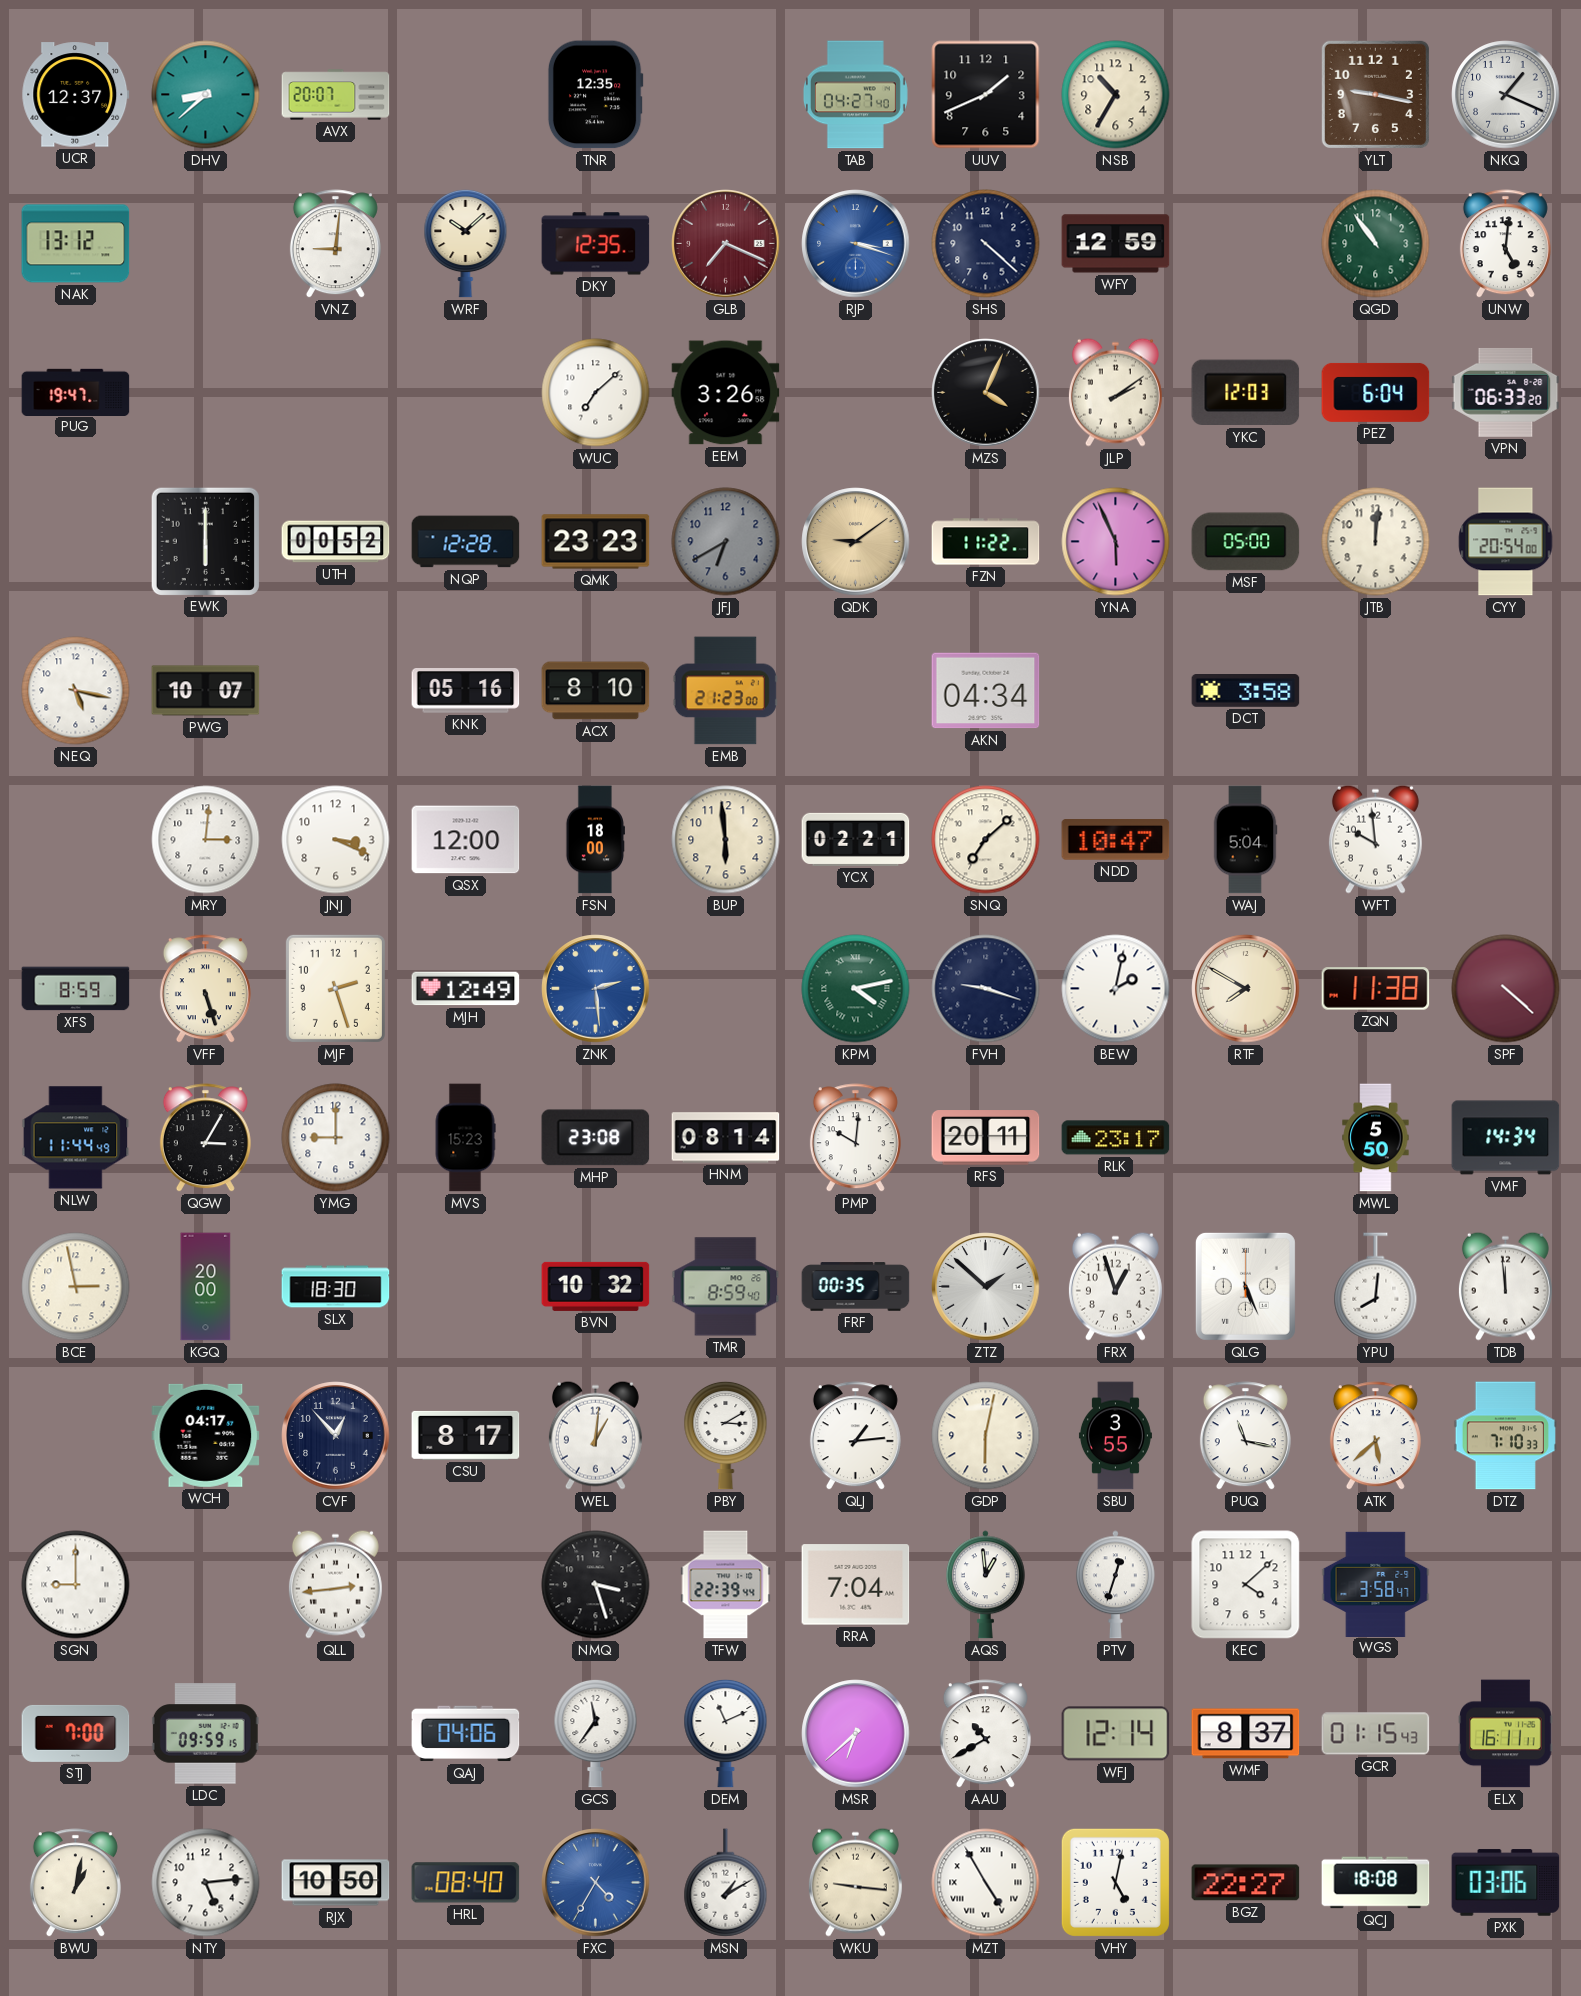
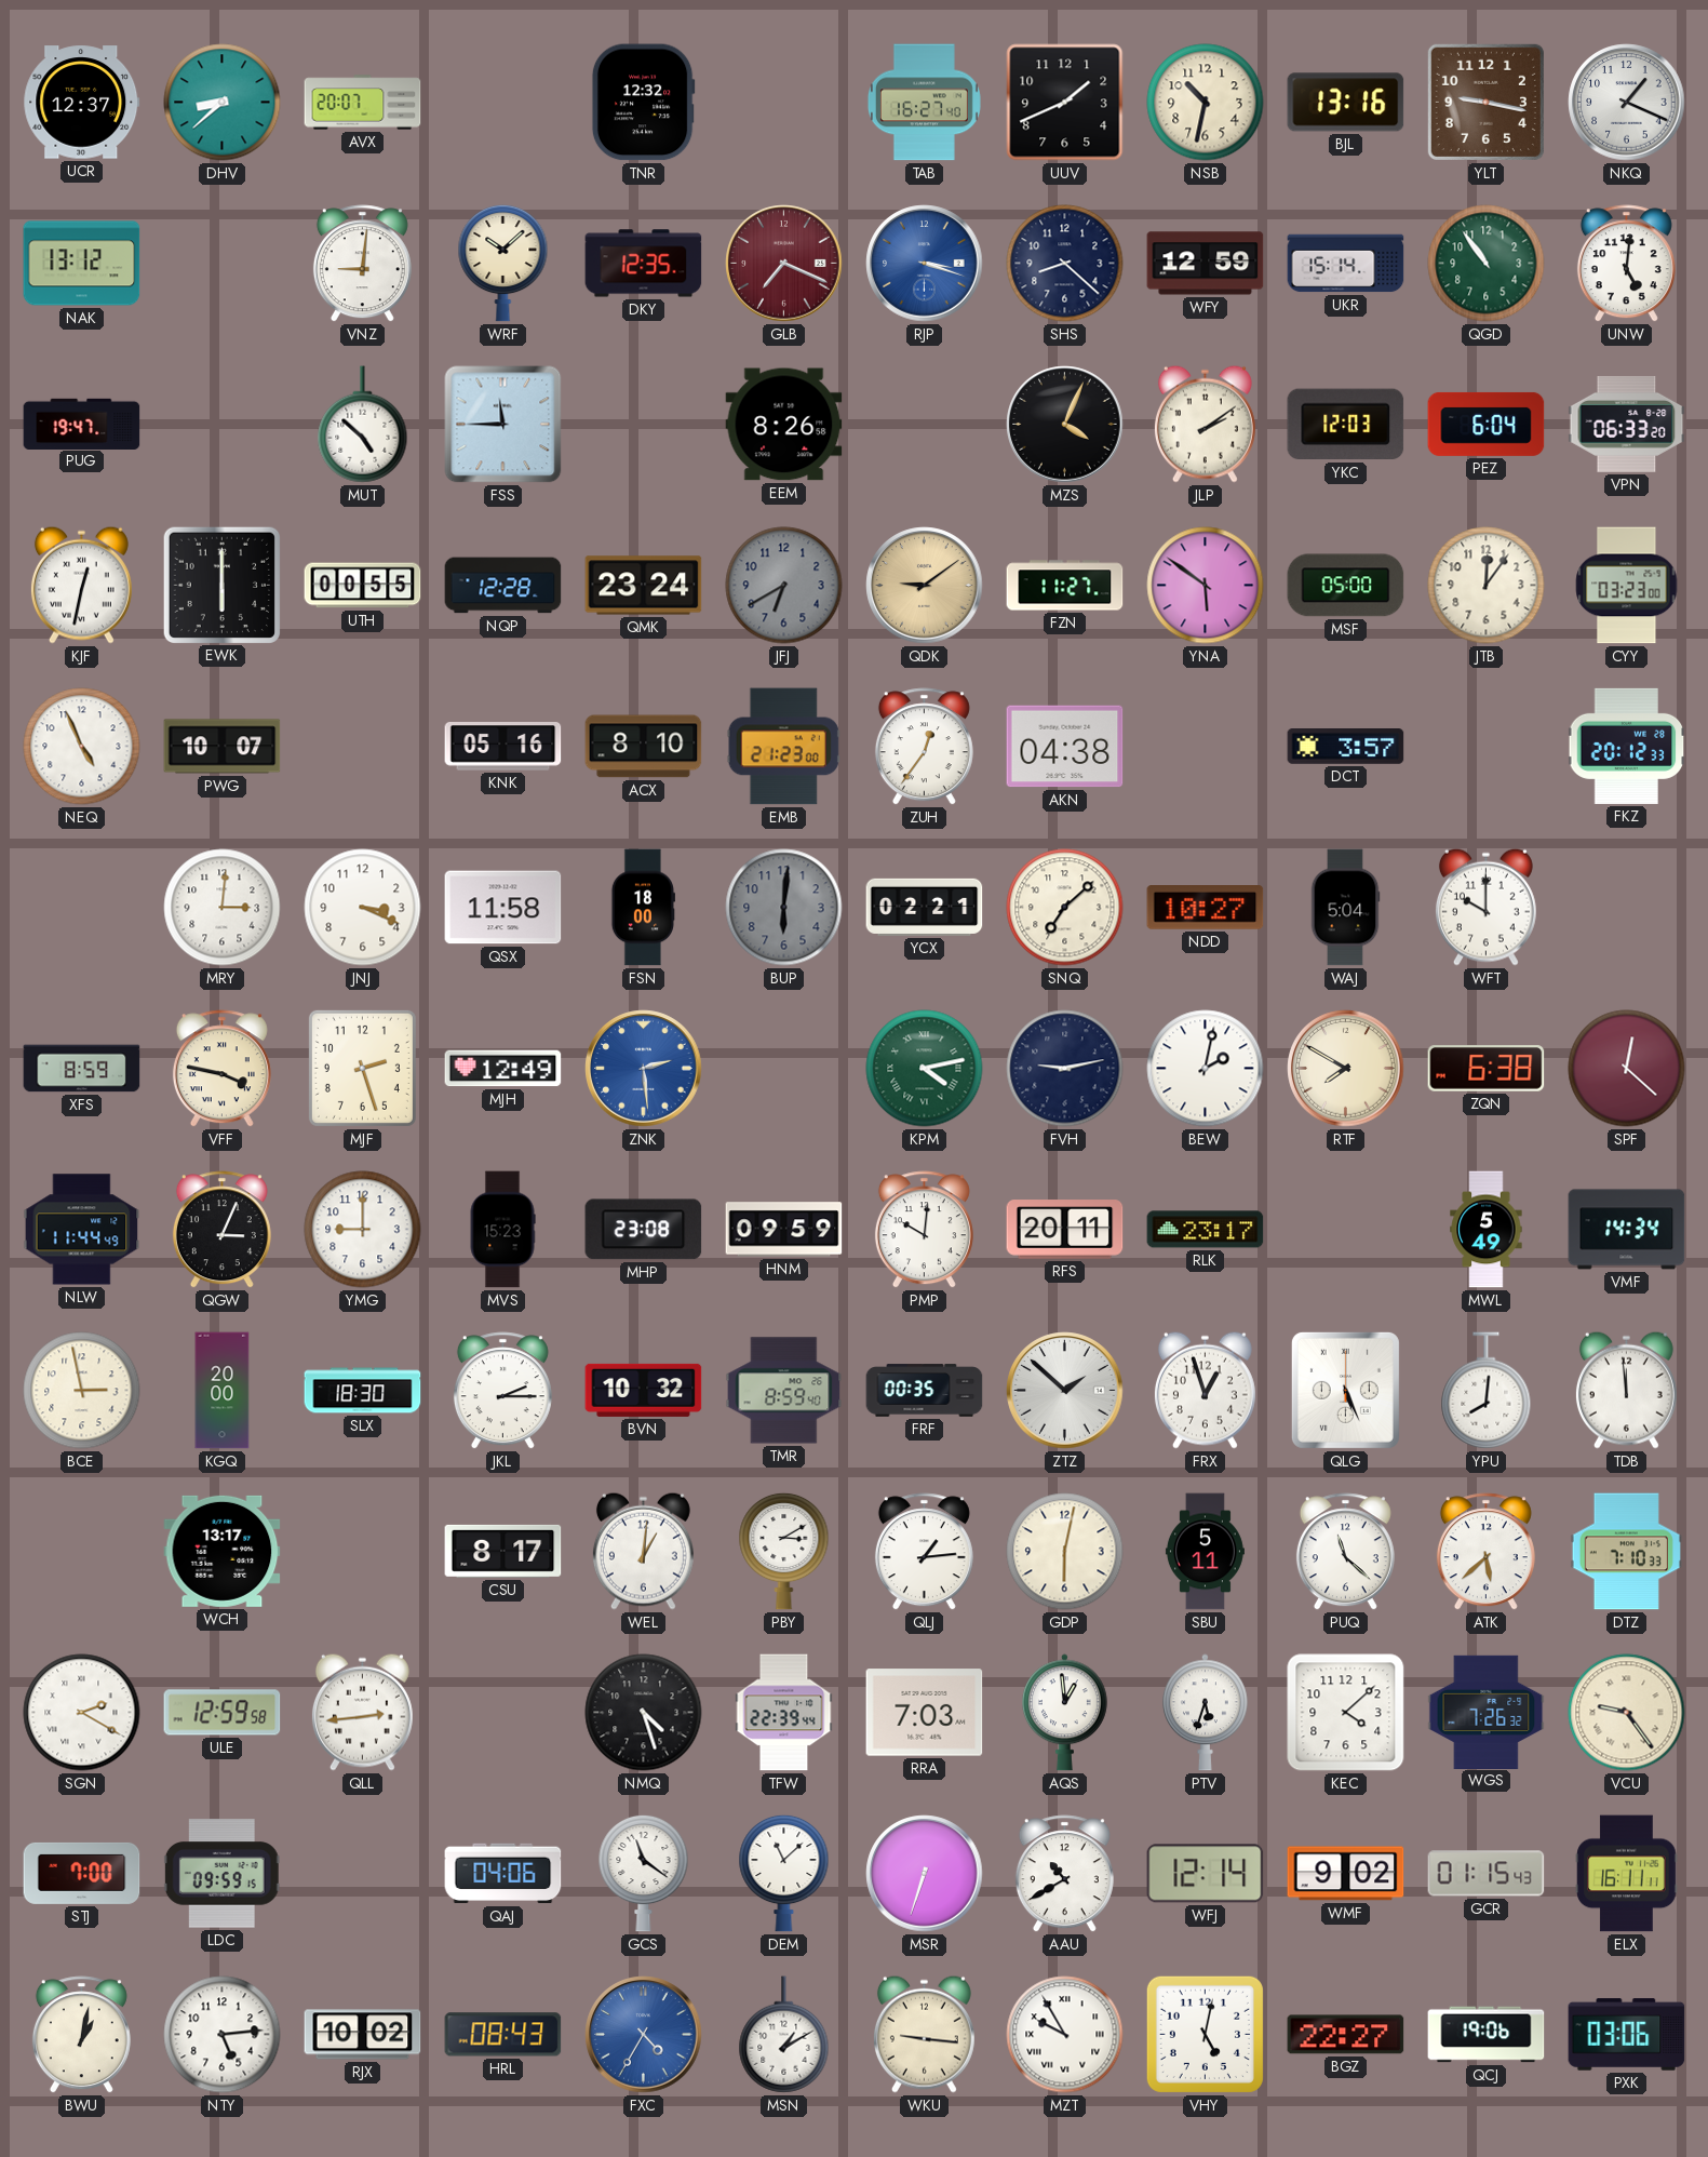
TNR: 12:35 -> 12:32
TAB: 04:27 -> 16:27
NSB: 10:35 -> 10:32
BJL: none -> 13:16
SHS: 4:22 -> 8:22
UKR: none -> 15:14
MUT: none -> 4:52
FSS: none -> 11:45
WUC: 7:08 -> none
EEM: 3:26 -> 8:26
KJF: none -> 12:32
UTH: 00:52 -> 00:55
QMK: 23:23 -> 23:24
FZN: 11:22 -> 11:27
YNA: 5:56 -> 5:51
JTB: 12:01 -> 12:06
CYY: 20:54 -> 03:23
NEQ: 5:17 -> 4:56
ZUH: none -> 12:36
AKN: 04:34 -> 04:38
DCT: 3:58 -> 3:57
FKZ: none -> 20:12
QSX: 12:00 -> 11:58
BUP: 5:59 -> 6:01
BUP dial: cream -> grey
NDD: 10:47 -> 10:27
WFT: 9:59 -> 10:00
VFF: 5:27 -> 3:47
FVH: 9:18 -> 9:13
ZQN: 11:38 -> 6:38
SPF: 4:22 -> 12:22
QGW: 3:05 -> 3:04
HNM: 08:14 -> 09:59
MWL: 5:50 -> 5:49
JKL: none -> 2:15
WCH: 04:17 -> 13:17
CVF: 12:53 -> none
SBU: 3:55 -> 5:11
PUQ: 11:17 -> 11:22
SGN: 9:00 -> 2:20
ULE: none -> 12:59
NMQ: 3:27 -> 4:27
RRA: 7:04 -> 7:03
PTV: 12:33 -> 5:33
WGS: 3:58 -> 7:26
VCU: none -> 9:24
GCS: 11:36 -> 11:21
DEM: 11:11 -> 11:08
MSR: 6:38 -> 6:33
WMF: 8:37 -> 9:02
RJX: 10:50 -> 10:02
HRL: 08:40 -> 08:43
MZT: 4:55 -> 9:55
QCJ: 18:08 -> 19:06
